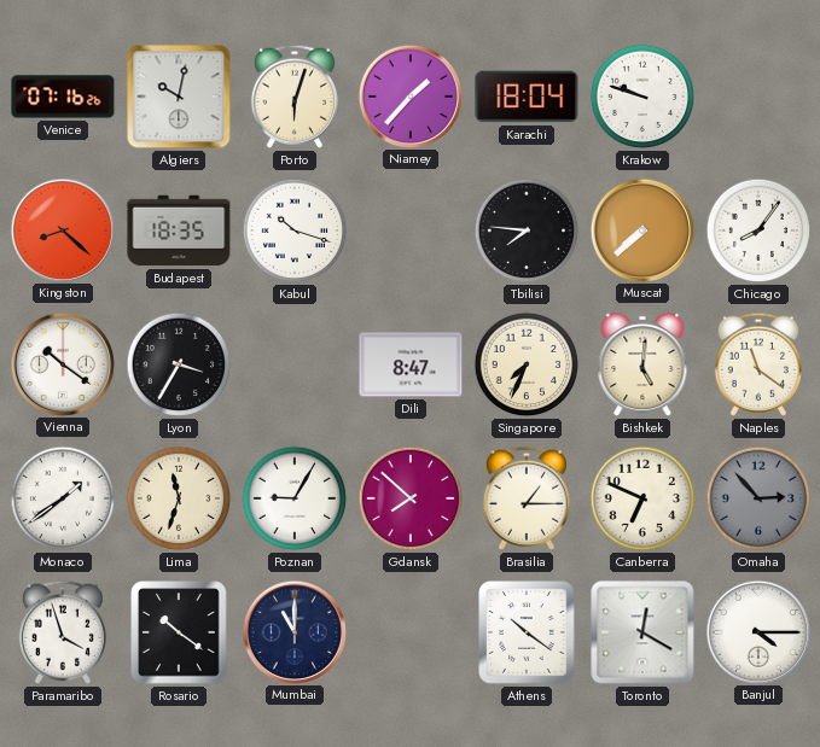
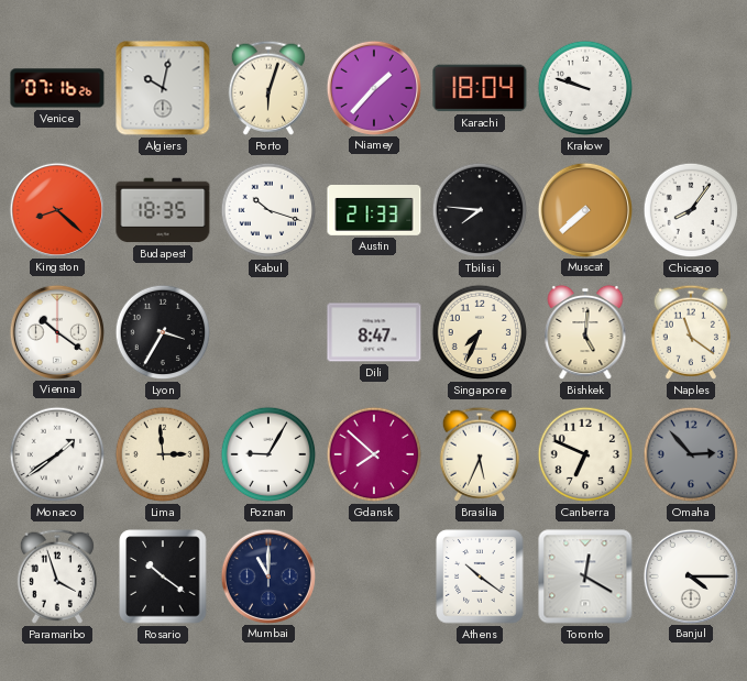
Austin: none -> 21:33
Lima: 11:33 -> 2:59
Brasilia: 1:15 -> 5:34
